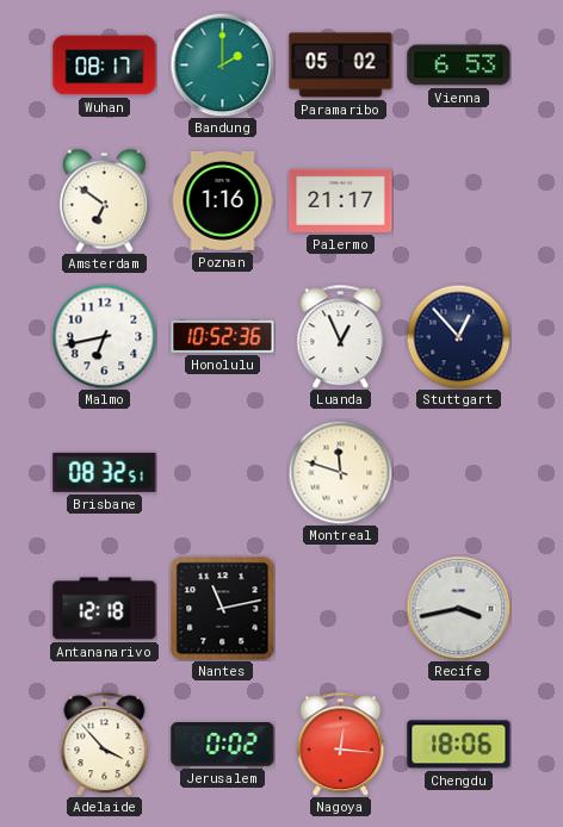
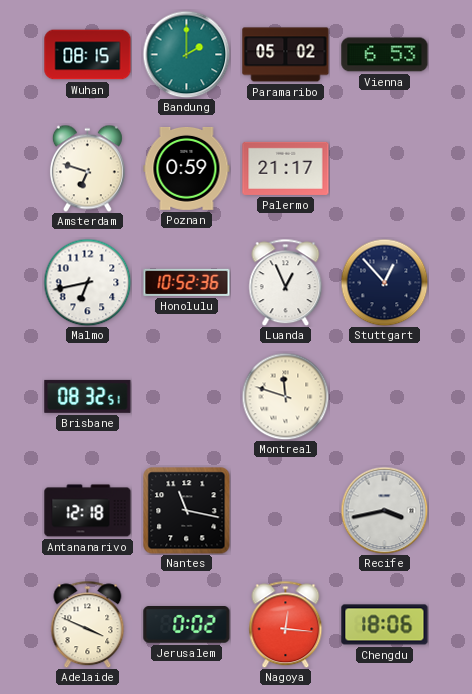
Wuhan: 08:17 -> 08:15
Amsterdam: 6:51 -> 6:48
Poznan: 1:16 -> 0:59
Nantes: 11:13 -> 11:17
Adelaide: 3:53 -> 3:49
